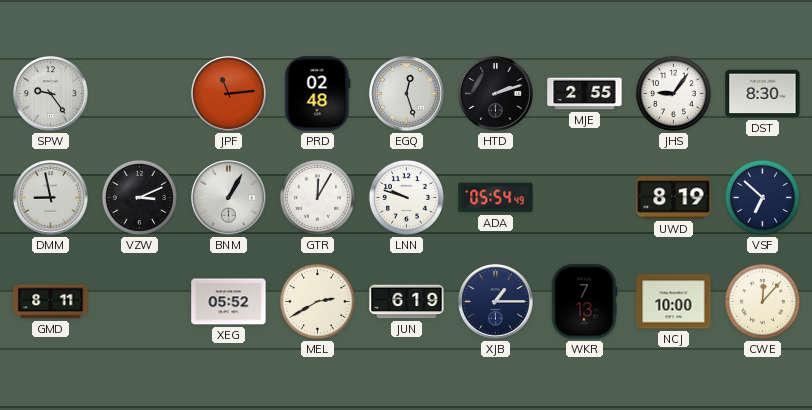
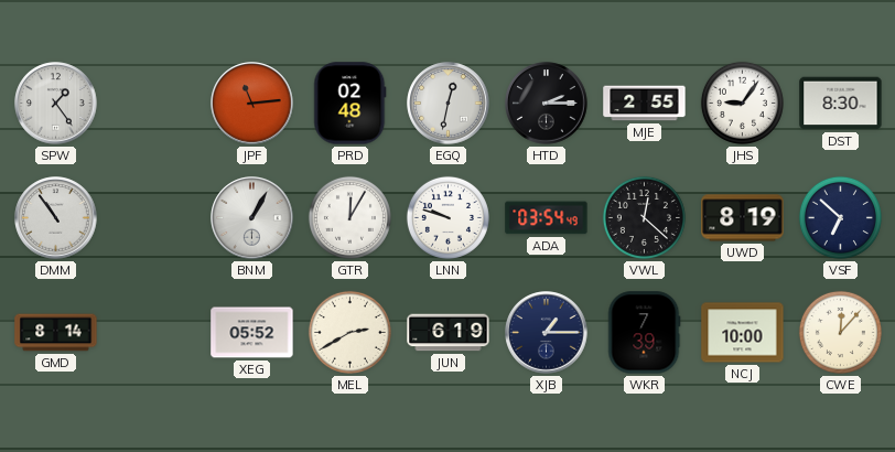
SPW: 9:24 -> 1:24
EGQ: 12:27 -> 12:32
HTD: 2:12 -> 2:15
DMM: 8:58 -> 10:54
VZW: 3:11 -> none
ADA: 05:54 -> 03:54
VWL: none -> 12:22
GMD: 8:11 -> 8:14
WKR: 7:13 -> 7:39
